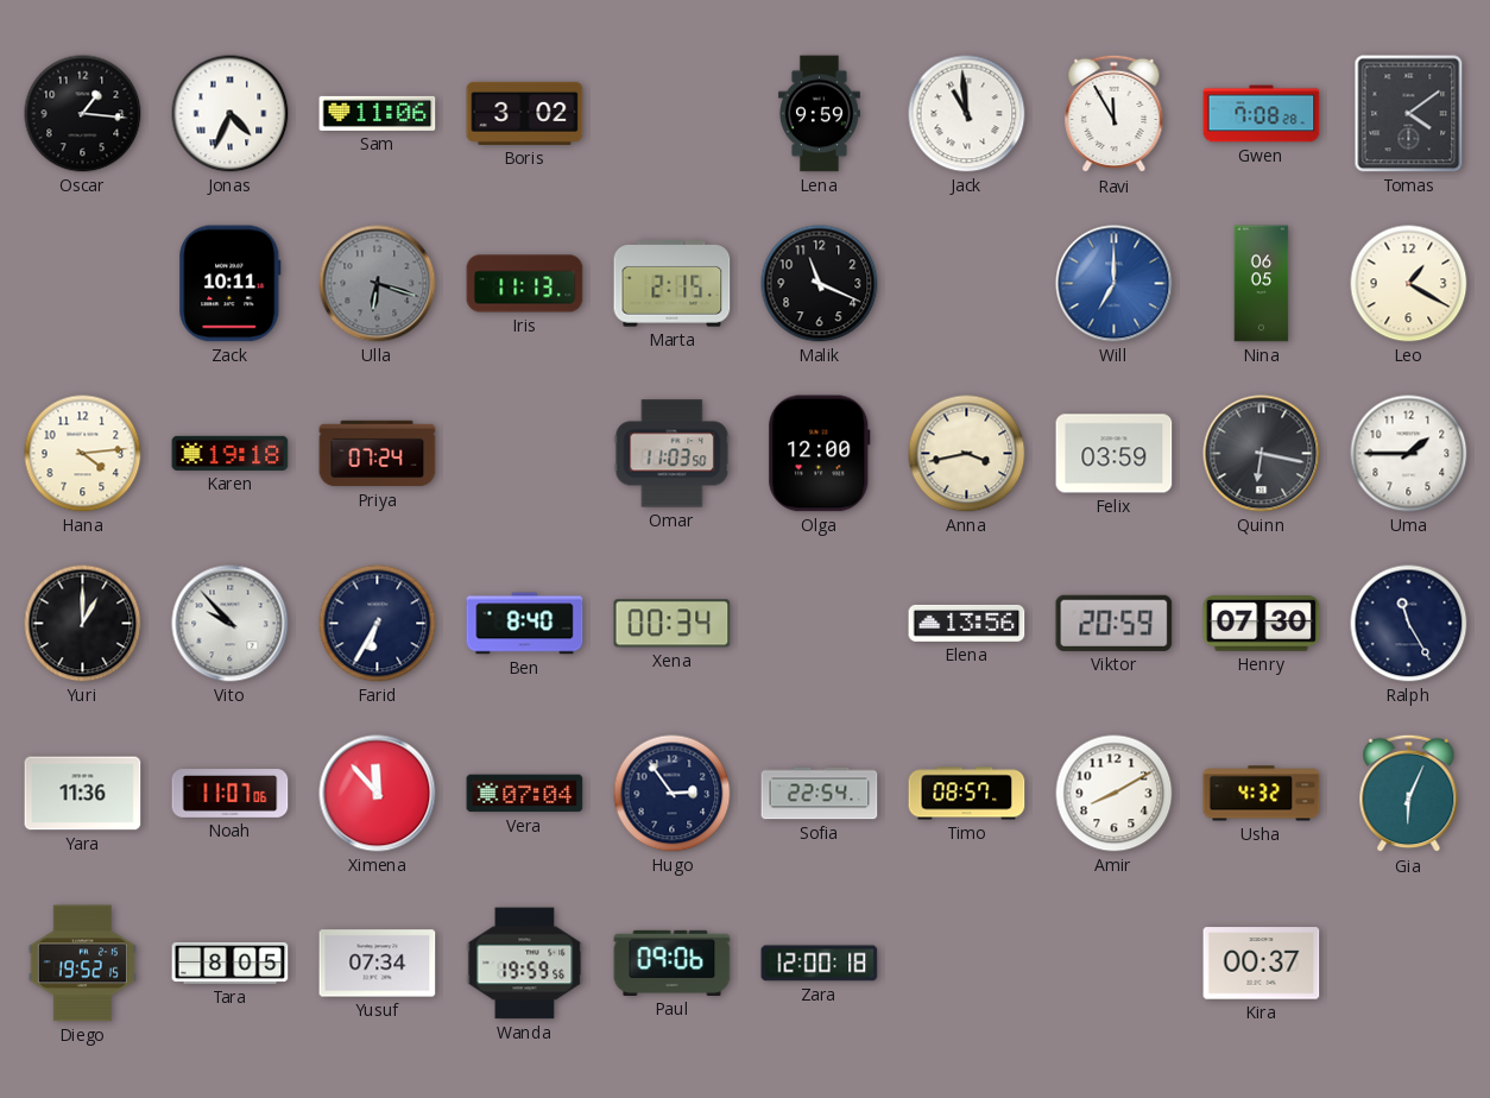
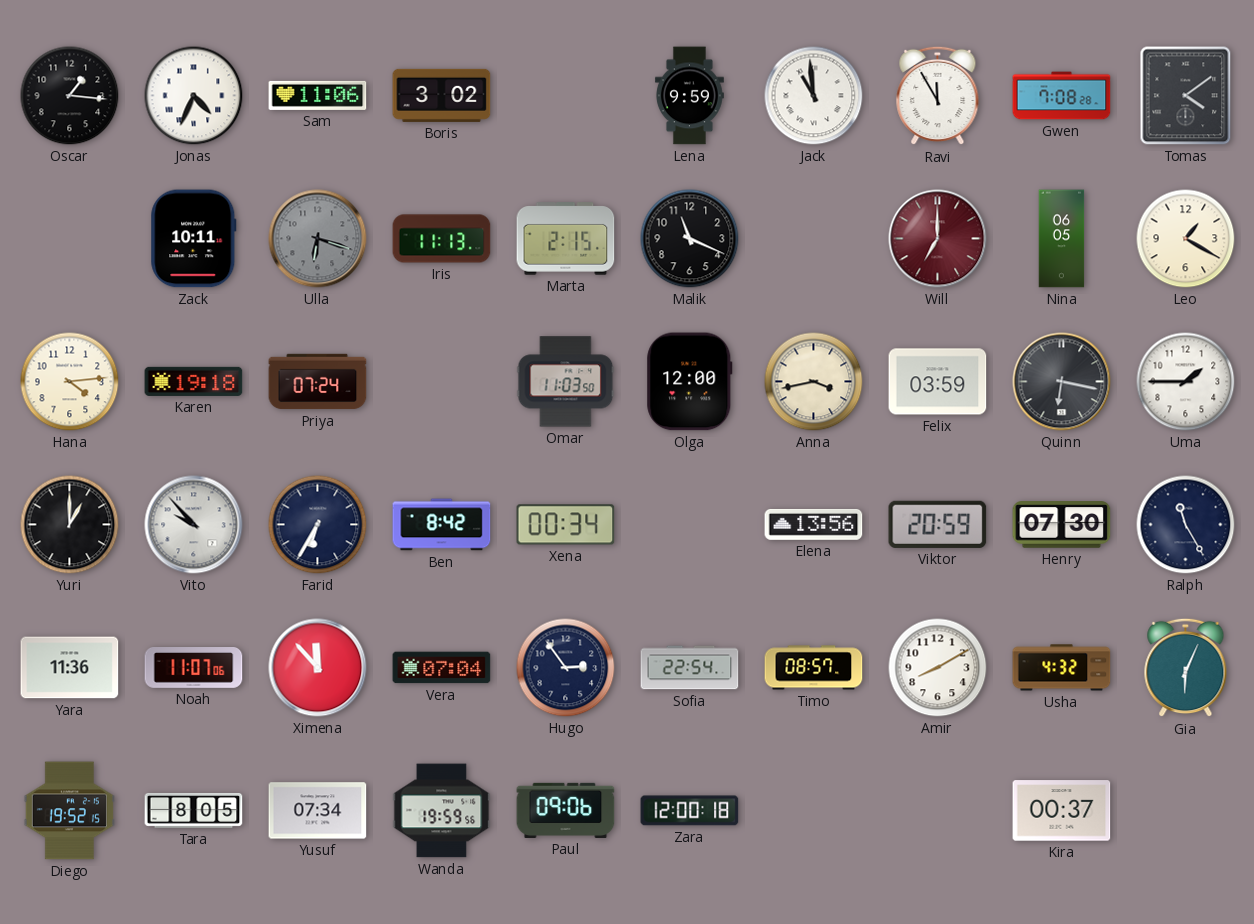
Will dial: blue -> burgundy
Ben: 8:40 -> 8:42
